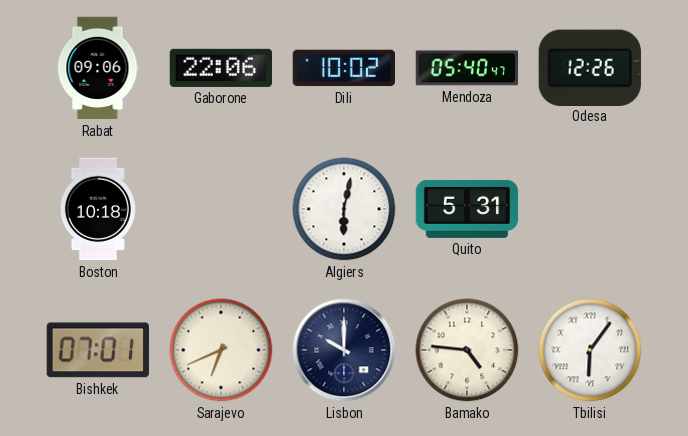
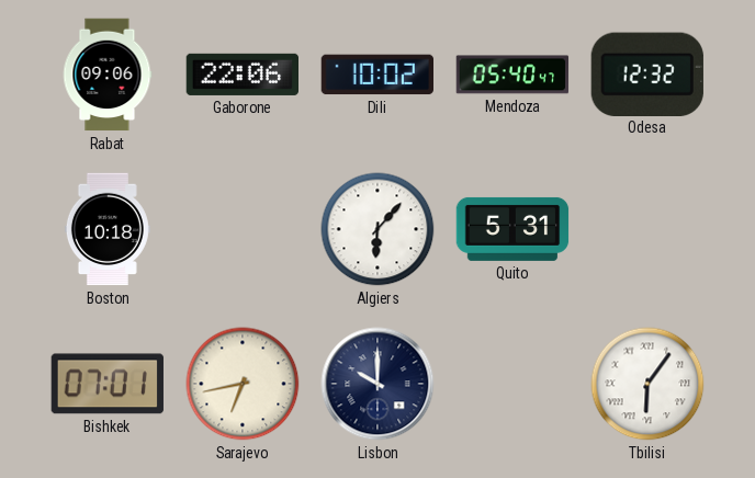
Odesa: 12:26 -> 12:32
Algiers: 6:02 -> 6:07
Sarajevo: 6:41 -> 6:43
Bamako: 4:46 -> none
